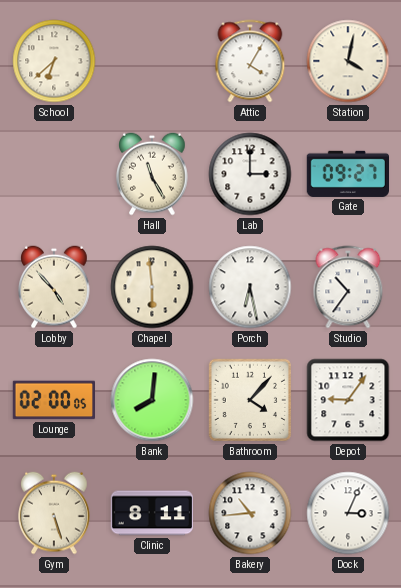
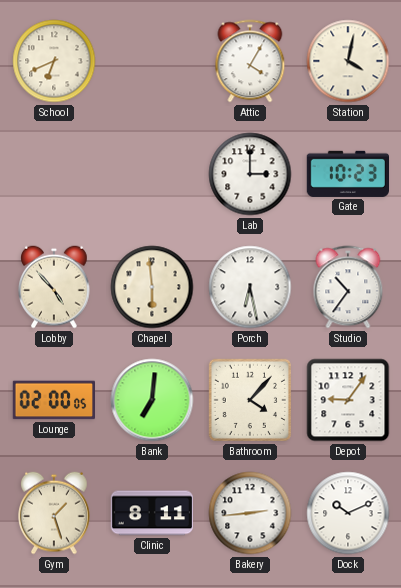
School: 6:38 -> 6:41
Hall: 11:25 -> none
Gate: 09:27 -> 10:23
Bank: 8:01 -> 7:01
Gym: 5:27 -> 1:27
Bakery: 10:44 -> 2:44
Dock: 3:04 -> 10:11
